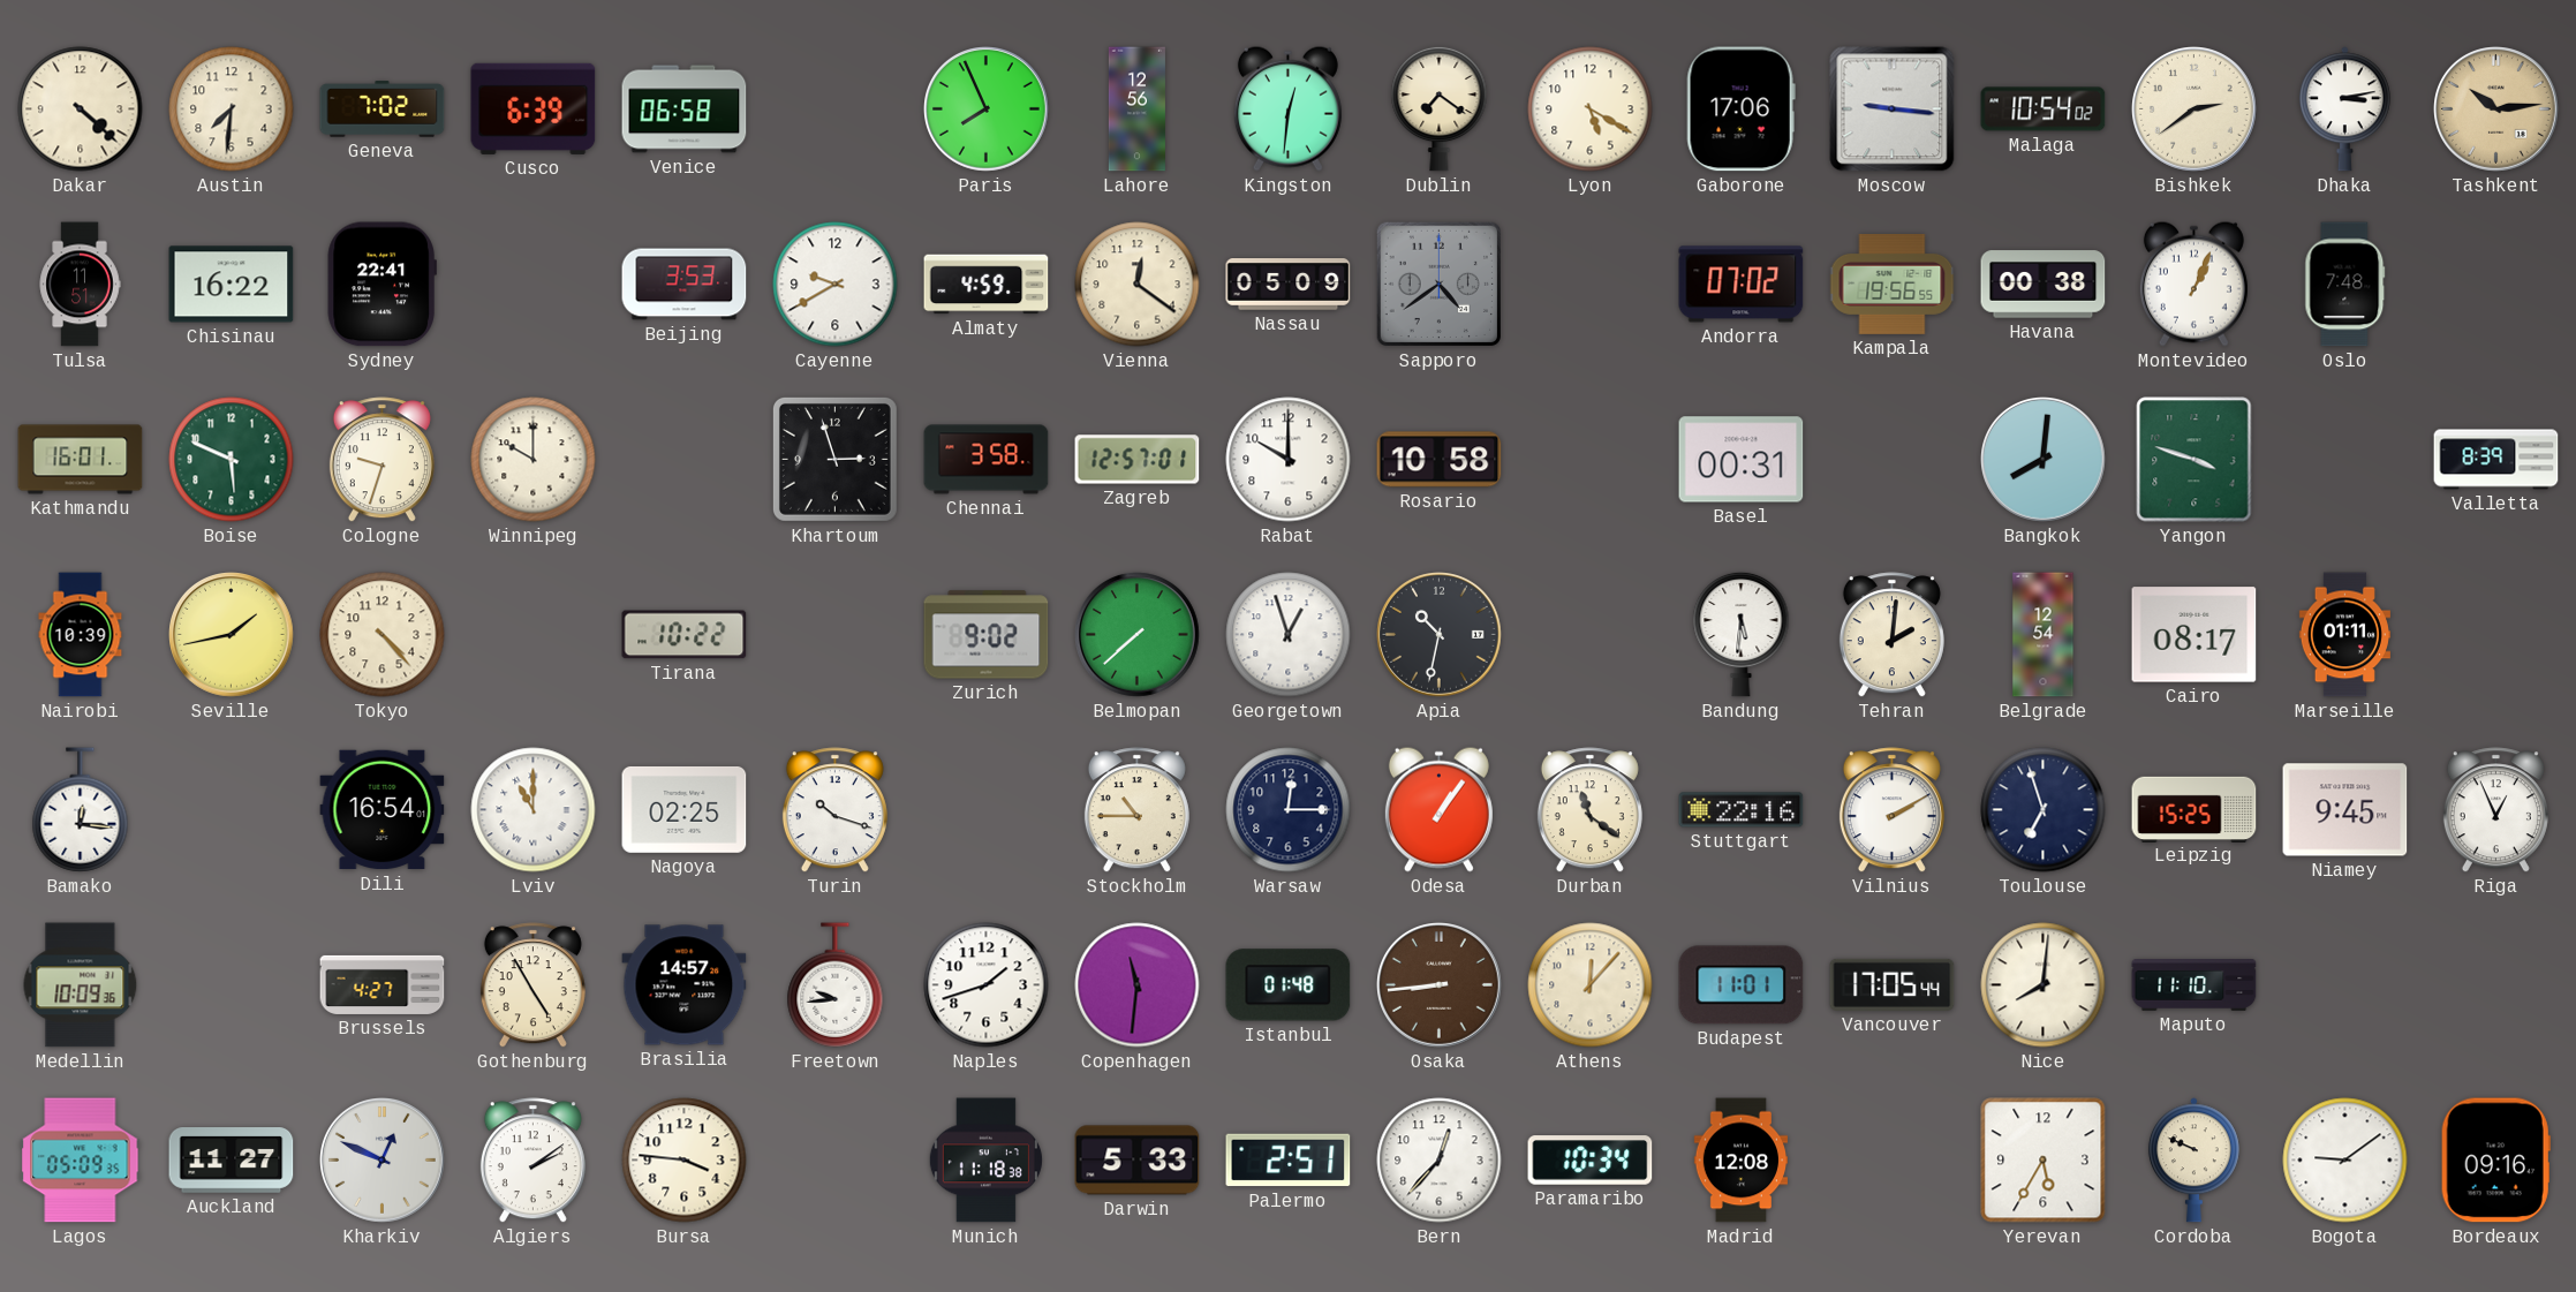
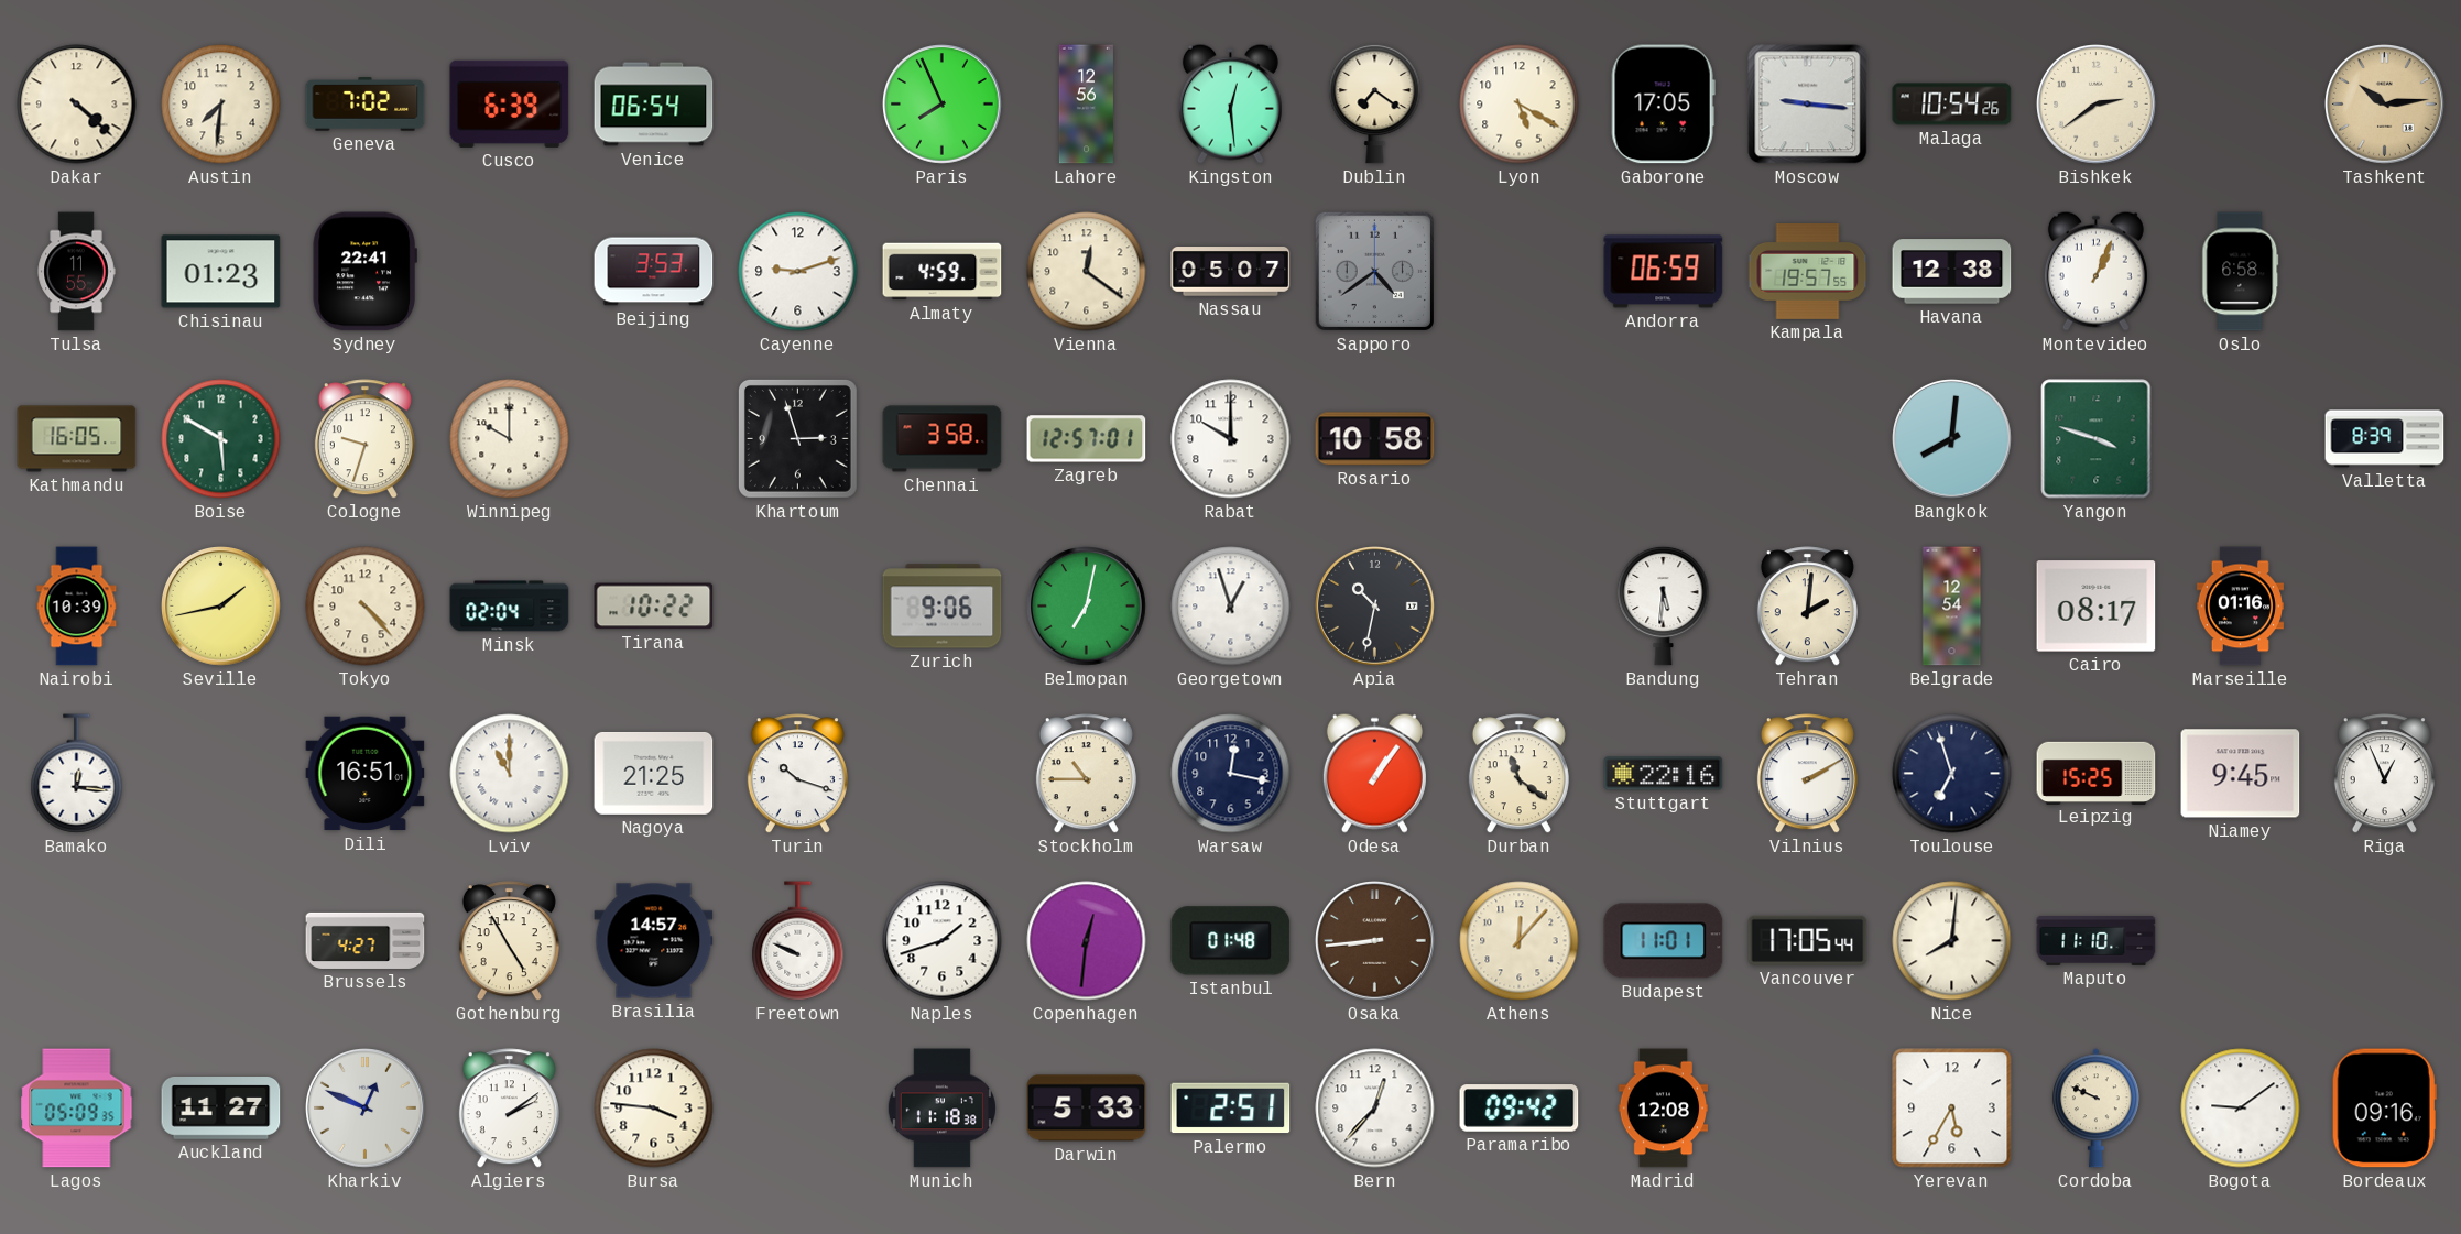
Venice: 06:58 -> 06:54
Kingston: 12:31 -> 12:29
Gaborone: 17:06 -> 17:05
Malaga: 10:54:02 -> 10:54:26
Dhaka: 3:13 -> none
Tulsa: 11:51 -> 11:55
Chisinau: 16:22 -> 01:23
Cayenne: 9:40 -> 9:12
Nassau: 05:09 -> 05:07
Andorra: 07:02 -> 06:59
Kampala: 19:56 -> 19:57
Havana: 00:38 -> 12:38
Oslo: 7:48 -> 6:58
Kathmandu: 16:01 -> 16:05
Boise: 5:49 -> 5:50
Basel: 00:31 -> none
Minsk: none -> 02:04
Zurich: 9:02 -> 9:06
Belmopan: 7:38 -> 7:02
Marseille: 01:11 -> 01:16
Dili: 16:54 -> 16:51
Nagoya: 02:25 -> 21:25
Warsaw: 12:15 -> 12:17
Medellin: 10:09 -> none
Freetown: 9:44 -> 9:49
Copenhagen: 11:31 -> 12:31
Paramaribo: 10:34 -> 09:42
